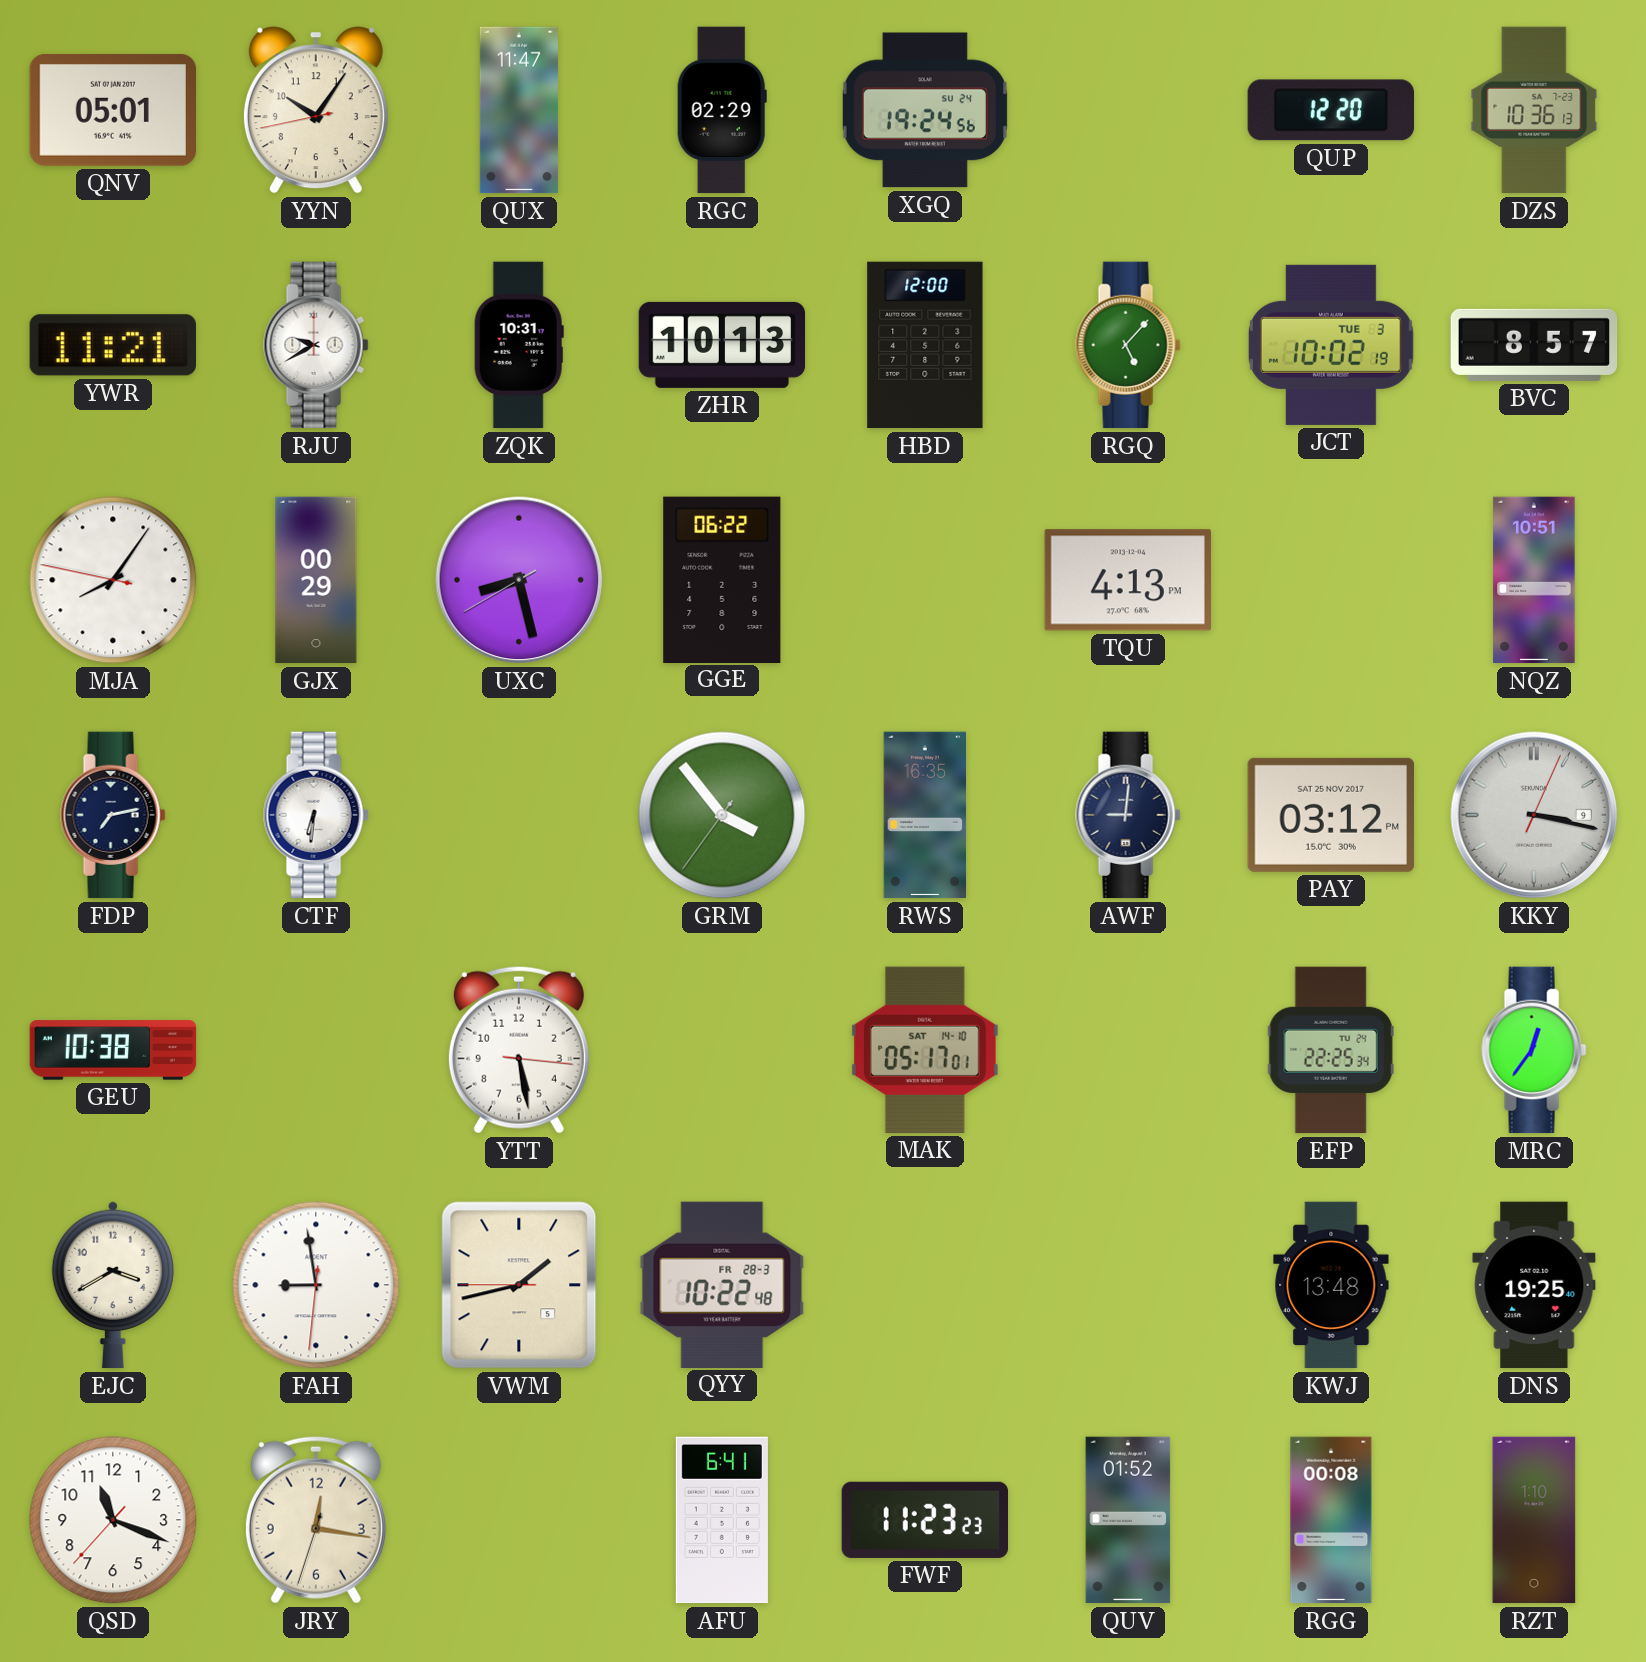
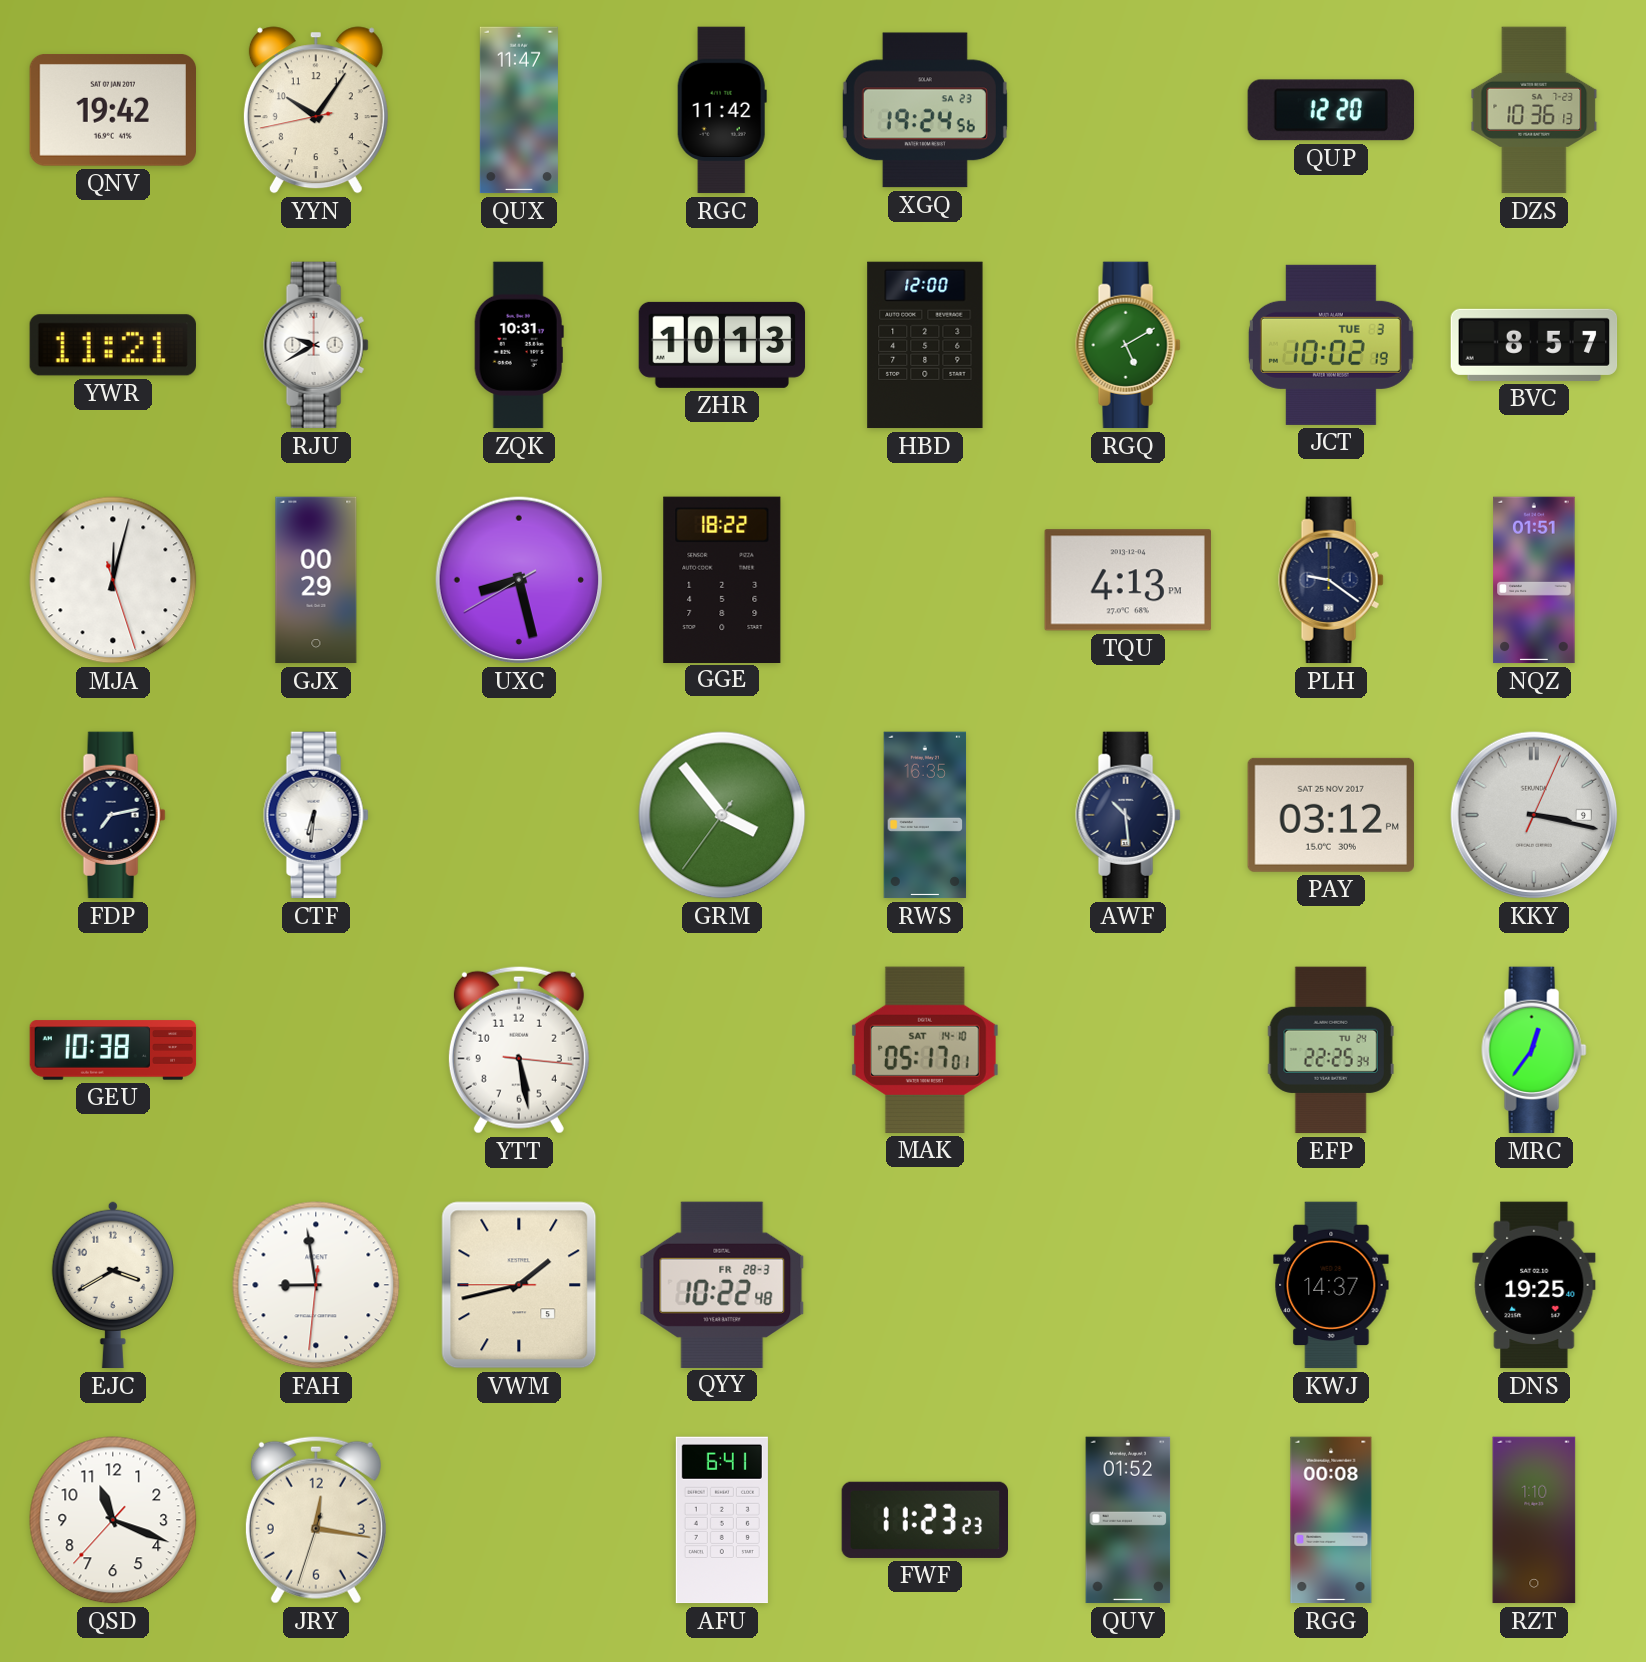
QNV: 05:01 -> 19:42
RGC: 02:29 -> 11:42
XGQ date: SU 24 -> SA 23
RGQ: 5:07 -> 5:10
MJA: 8:05 -> 12:02
GGE: 06:22 -> 18:22
PLH: none -> 9:21
NQZ: 10:51 -> 01:51
AWF: 9:01 -> 10:29
KWJ: 13:48 -> 14:37
